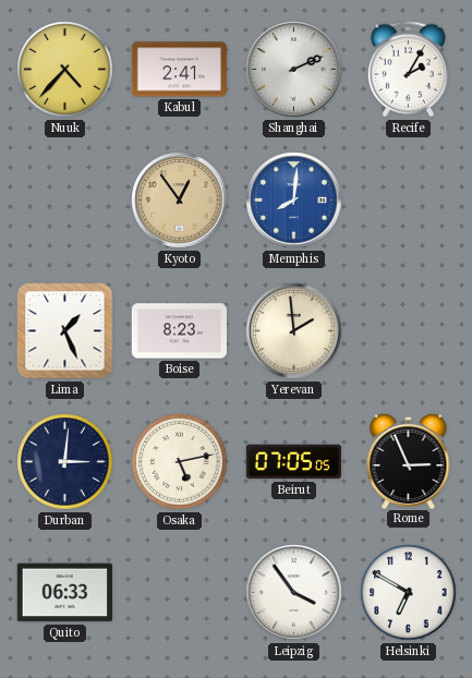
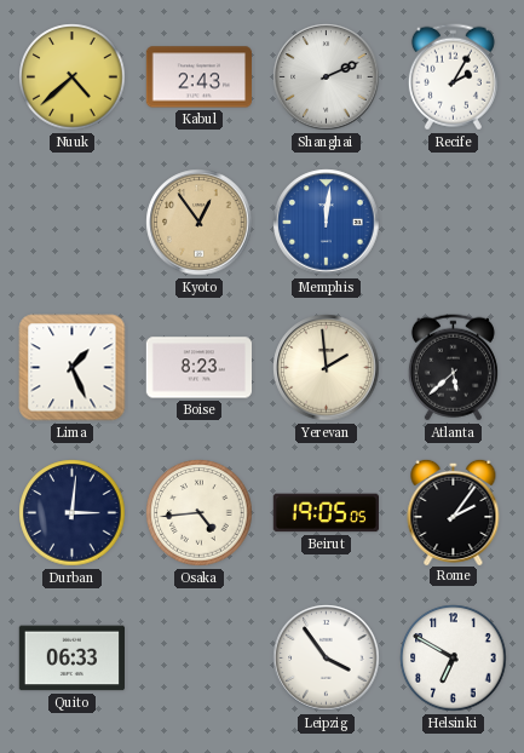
Nuuk: 4:37 -> 4:38
Kabul: 2:41 -> 2:43
Memphis: 8:01 -> 12:01
Atlanta: none -> 5:38
Osaka: 5:13 -> 4:44
Beirut: 07:05 -> 19:05
Rome: 2:56 -> 2:06
